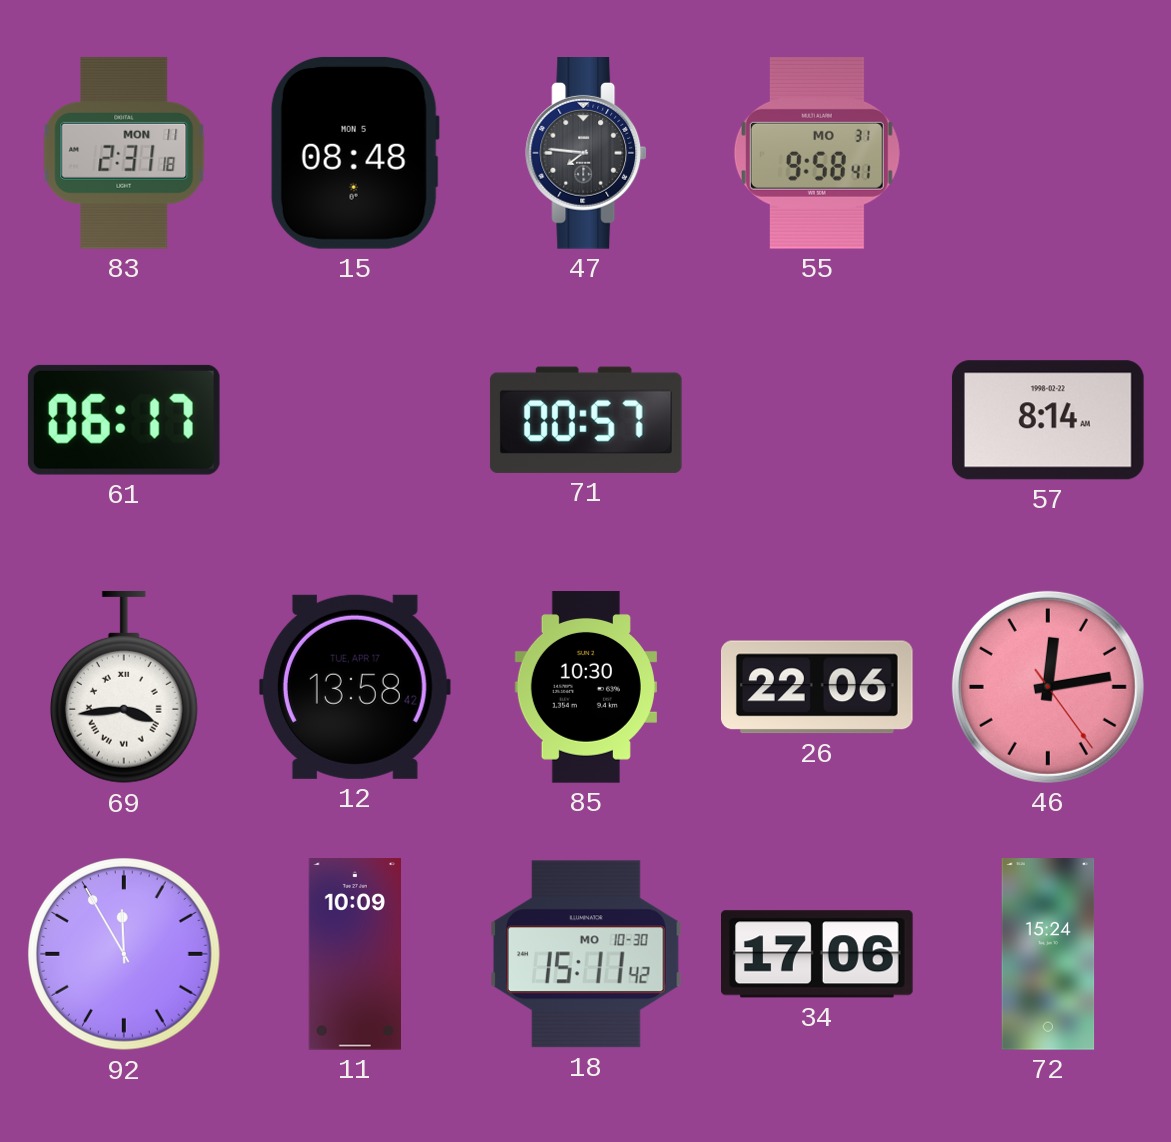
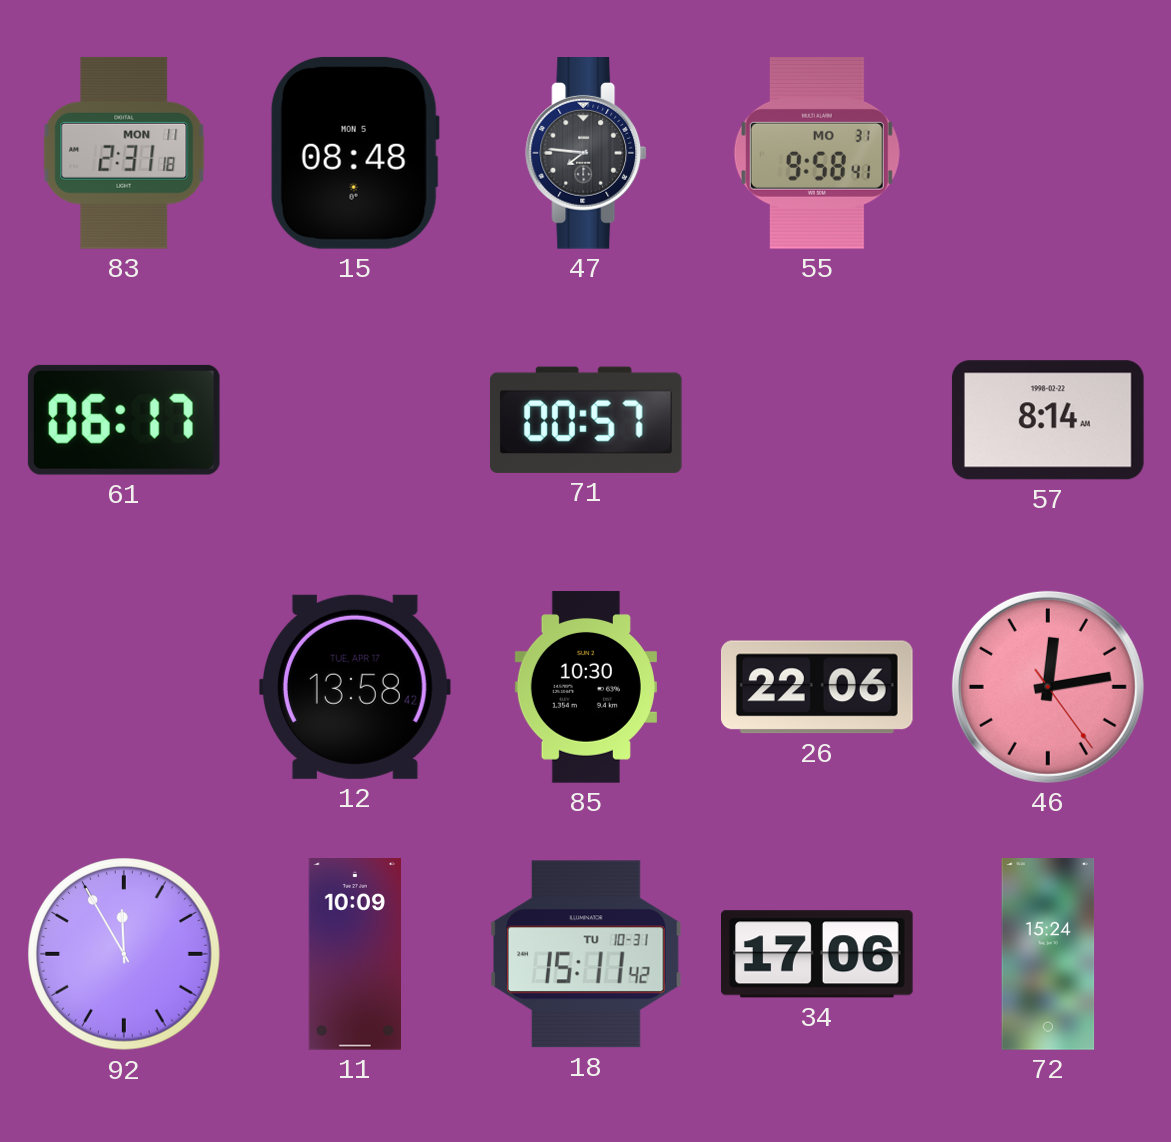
69: 3:44 -> none
18 date: MO 10-30 -> TU 10-31
